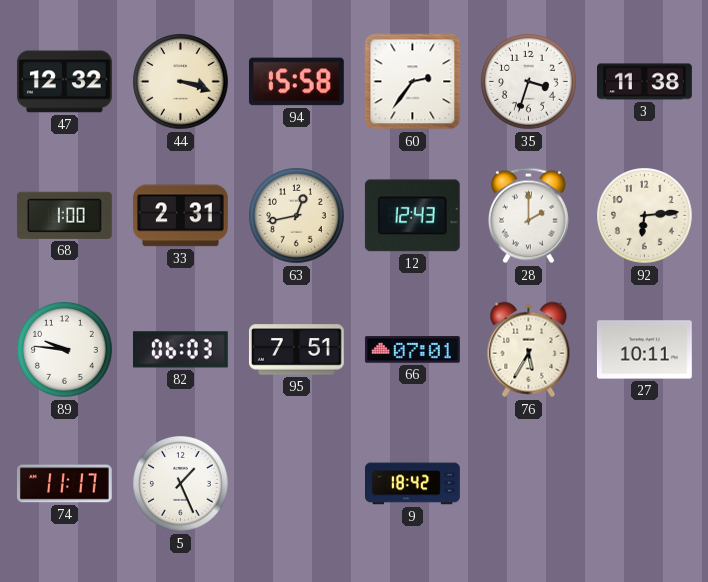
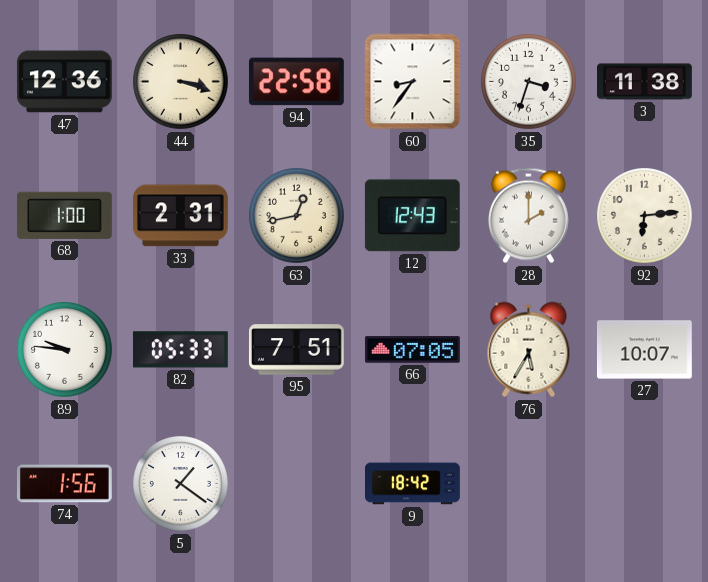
47: 12:32 -> 12:36
94: 15:58 -> 22:58
60: 2:36 -> 8:36
82: 06:03 -> 05:33
66: 07:01 -> 07:05
27: 10:11 -> 10:07
74: 11:17 -> 1:56
5: 1:26 -> 1:21
